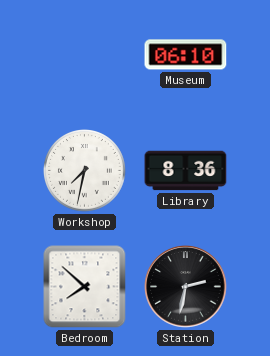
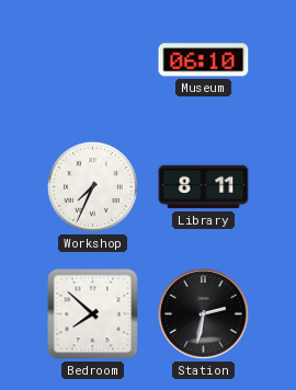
Workshop: 7:32 -> 7:34
Library: 8:36 -> 8:11
